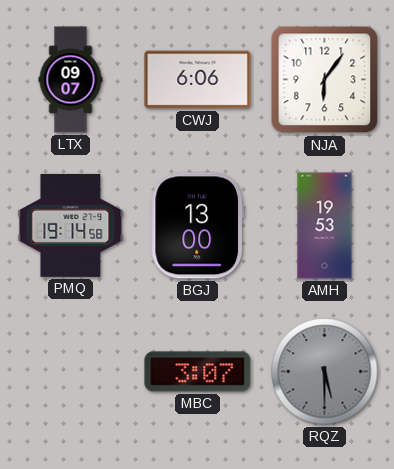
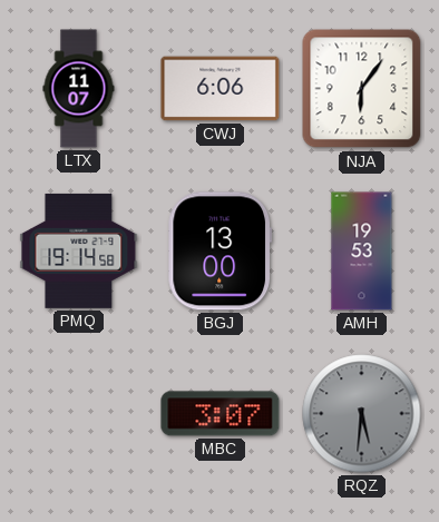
LTX: 09:07 -> 11:07
RQZ: 5:30 -> 5:31
